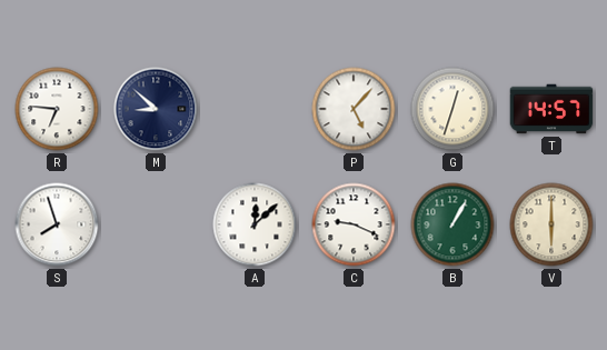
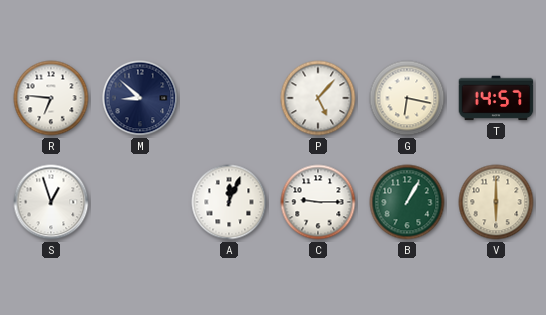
G: 12:33 -> 6:17
S: 7:57 -> 12:57
A: 12:08 -> 12:04
C: 9:19 -> 9:15
